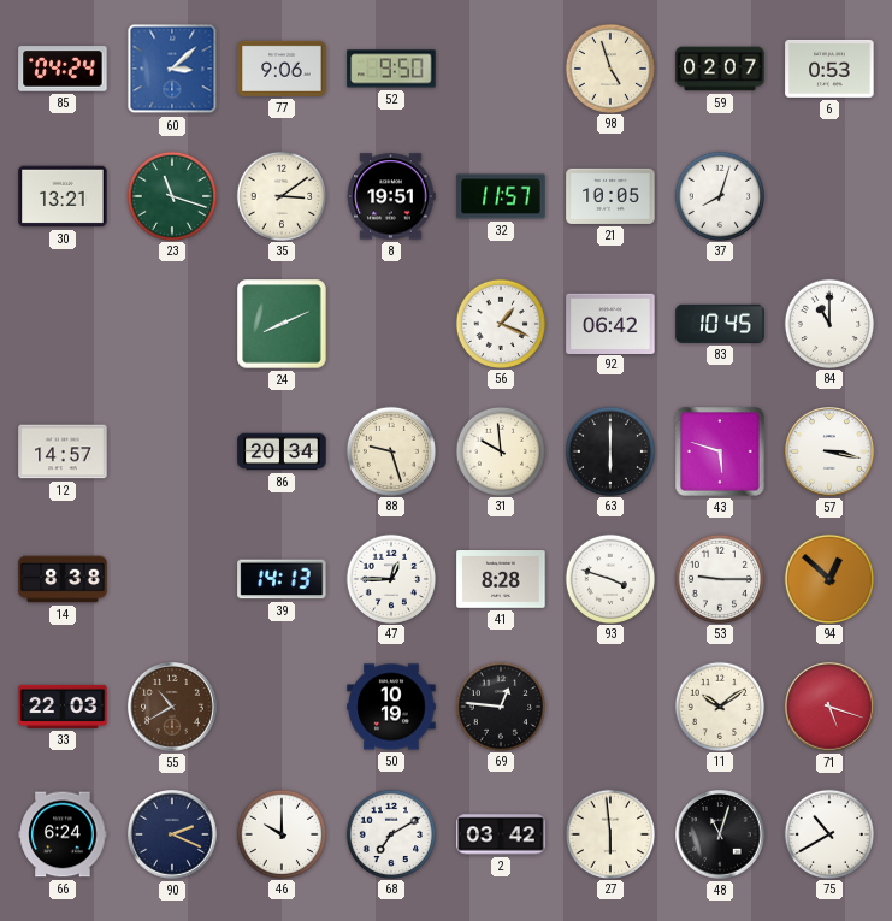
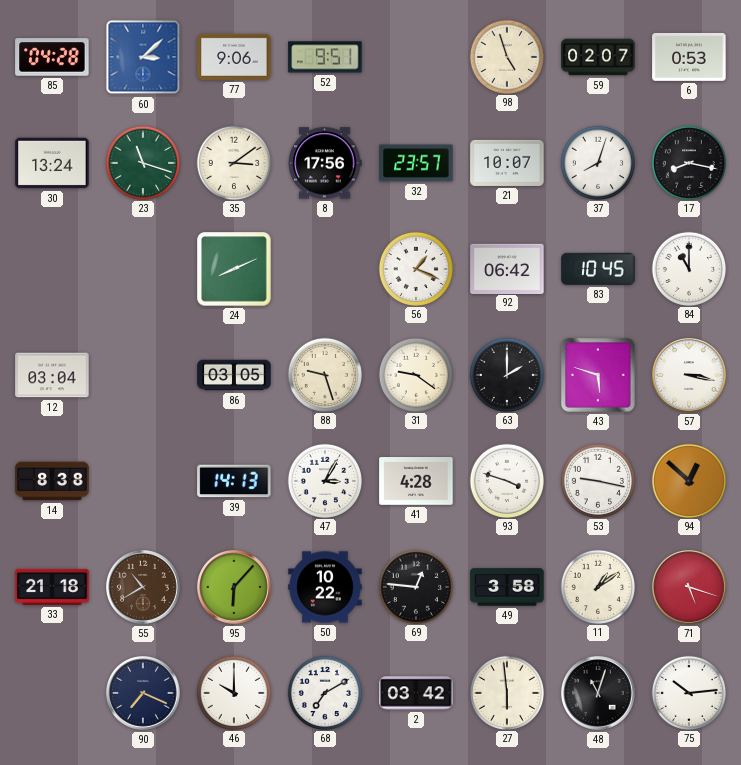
85: 04:24 -> 04:28
52: 9:50 -> 9:51
30: 13:21 -> 13:24
8: 19:51 -> 17:56
32: 11:57 -> 23:57
21: 10:05 -> 10:07
17: none -> 8:17
12: 14:57 -> 03:04
86: 20:34 -> 03:05
31: 9:59 -> 9:21
63: 6:00 -> 2:00
47: 12:45 -> 3:05
41: 8:28 -> 4:28
53: 9:15 -> 9:17
33: 22:03 -> 21:18
95: none -> 6:07
50: 10:19 -> 10:22
49: none -> 3:58
11: 10:09 -> 1:09
66: 6:24 -> none
90: 2:19 -> 7:19
75: 10:40 -> 10:14
